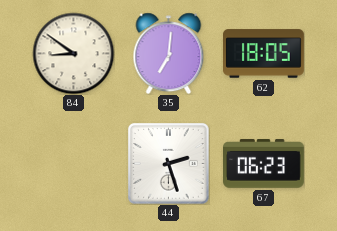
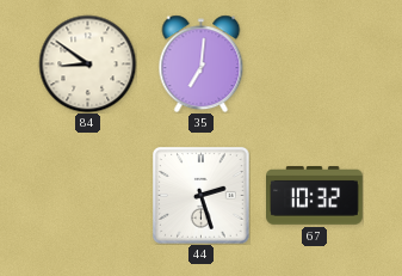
62: 18:05 -> none
67: 06:23 -> 10:32
